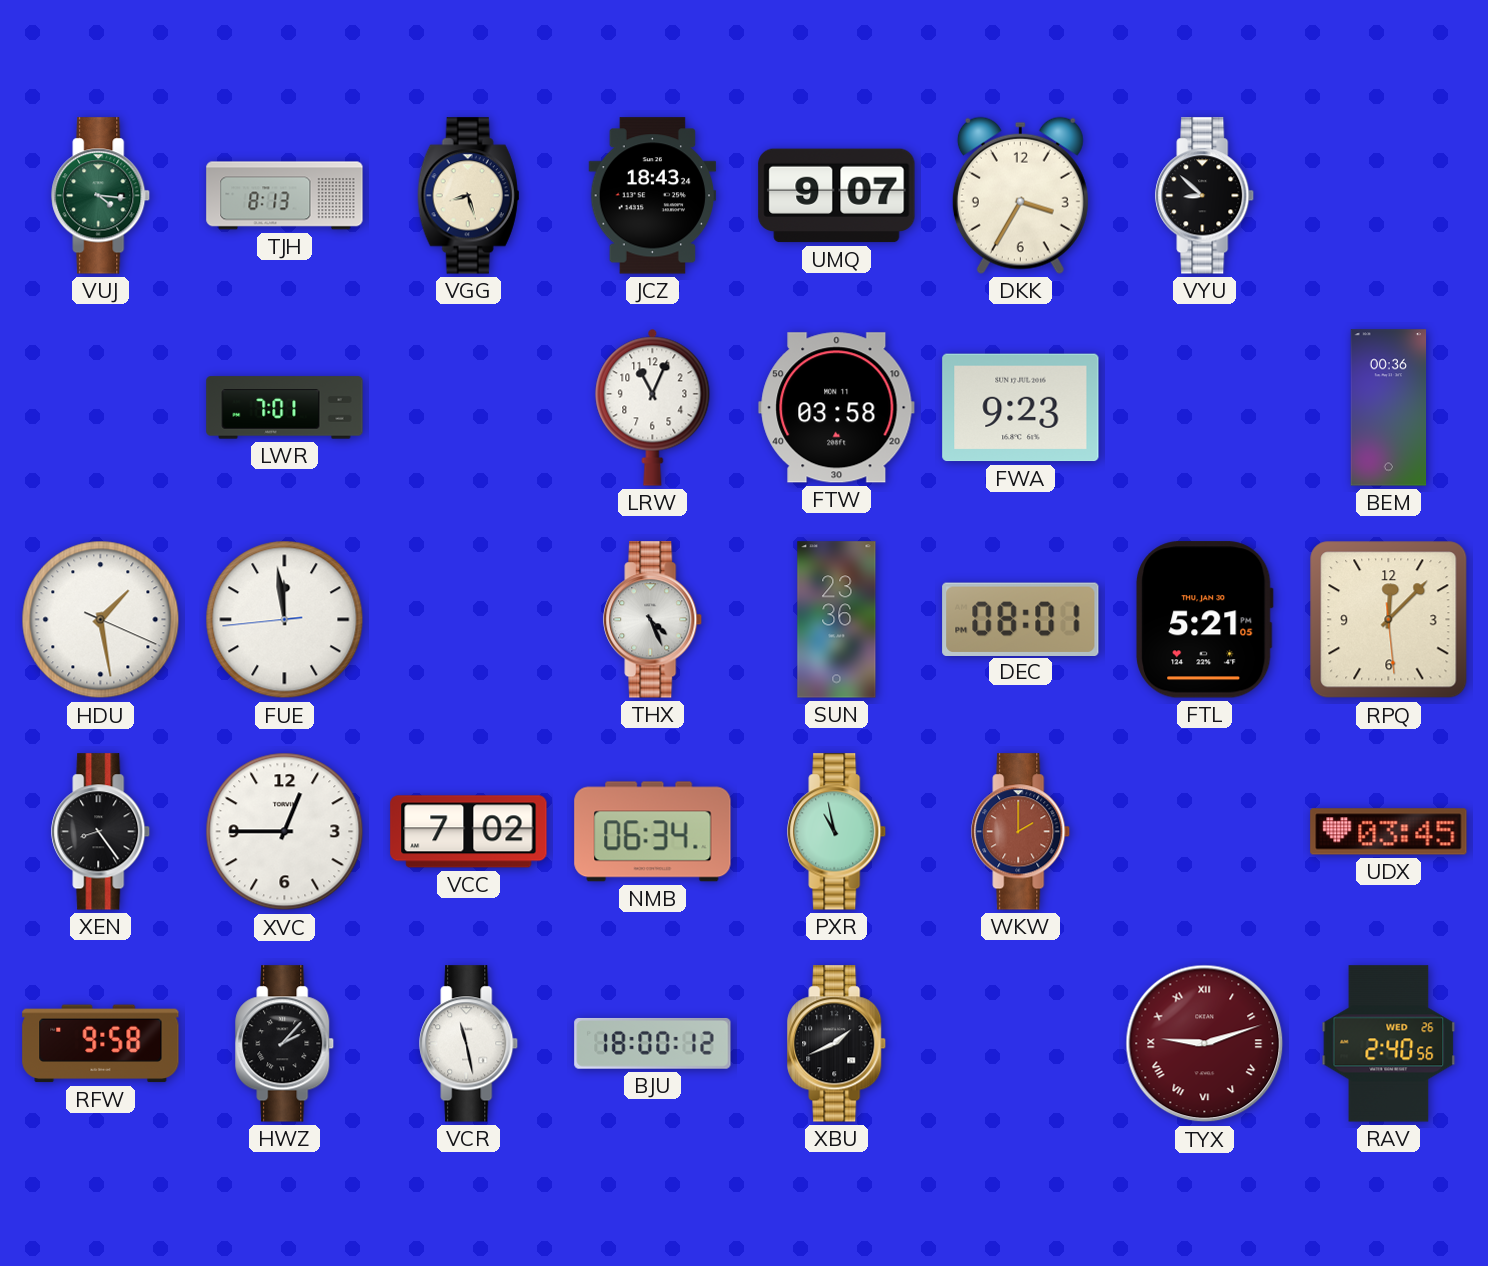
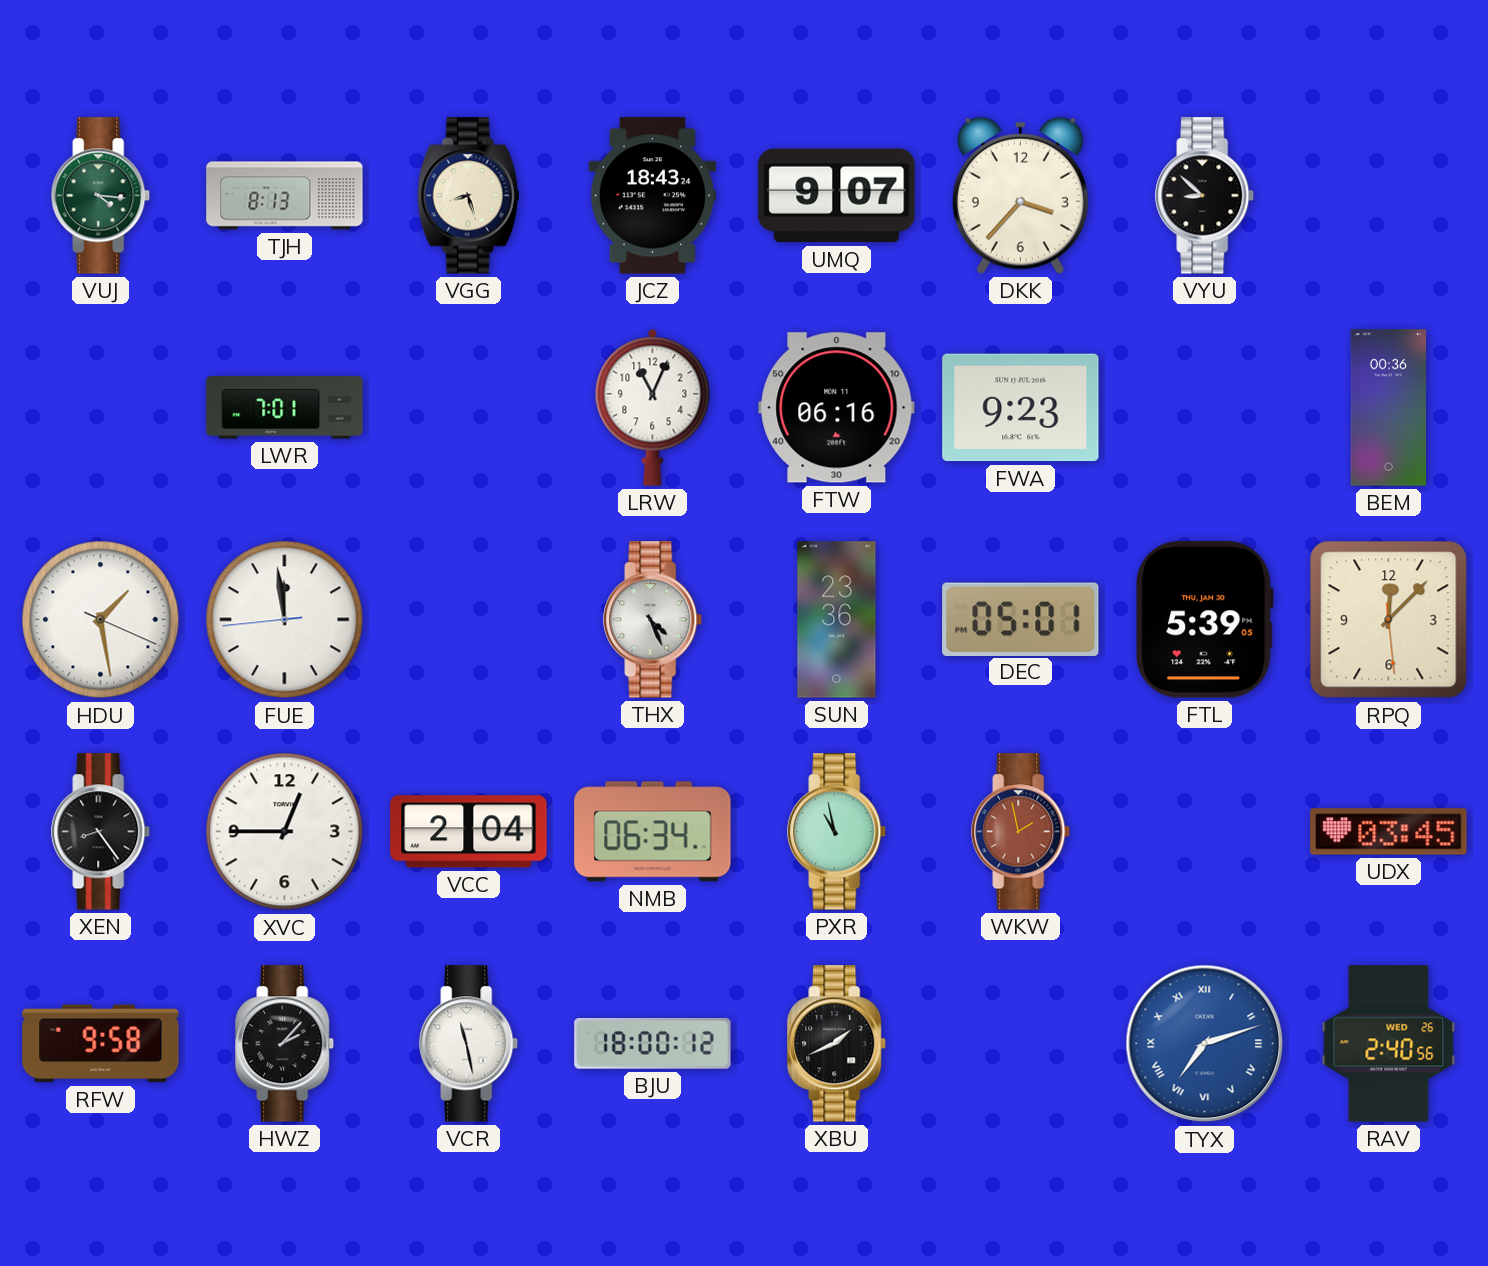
DKK: 3:35 -> 3:37
FTW: 03:58 -> 06:16
DEC: 08:01 -> 05:01
FTL: 5:21 -> 5:39
VCC: 7:02 -> 2:04
WKW: 2:00 -> 1:58
TYX: 9:12 -> 7:12
TYX dial: burgundy -> blue
